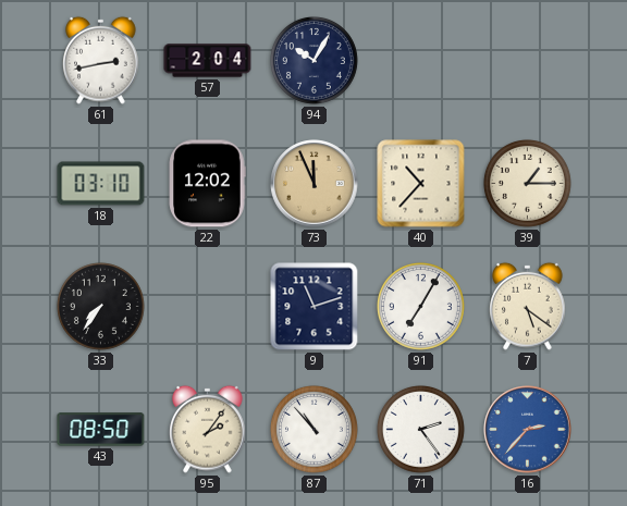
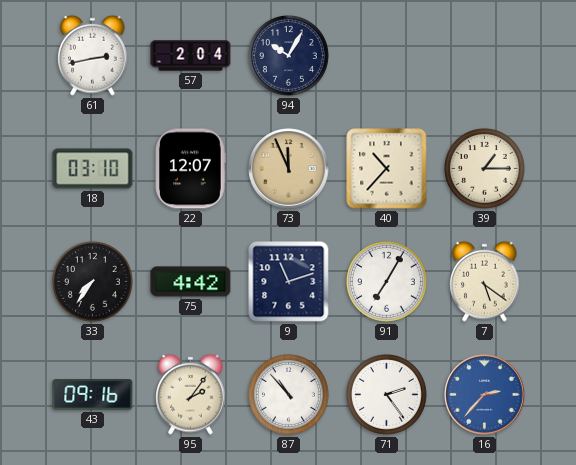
22: 12:02 -> 12:07
75: none -> 4:42
43: 08:50 -> 09:16
